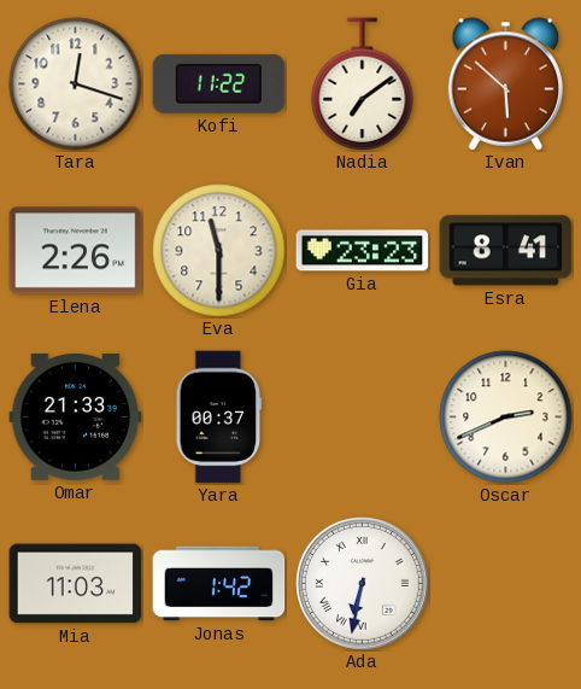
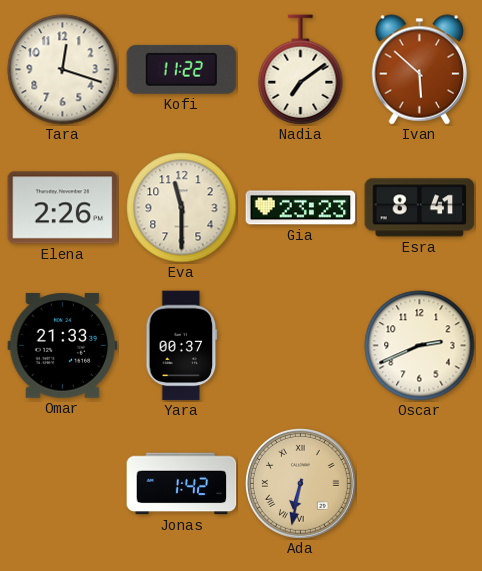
Mia: 11:03 -> none
Ada dial: white -> champagne
